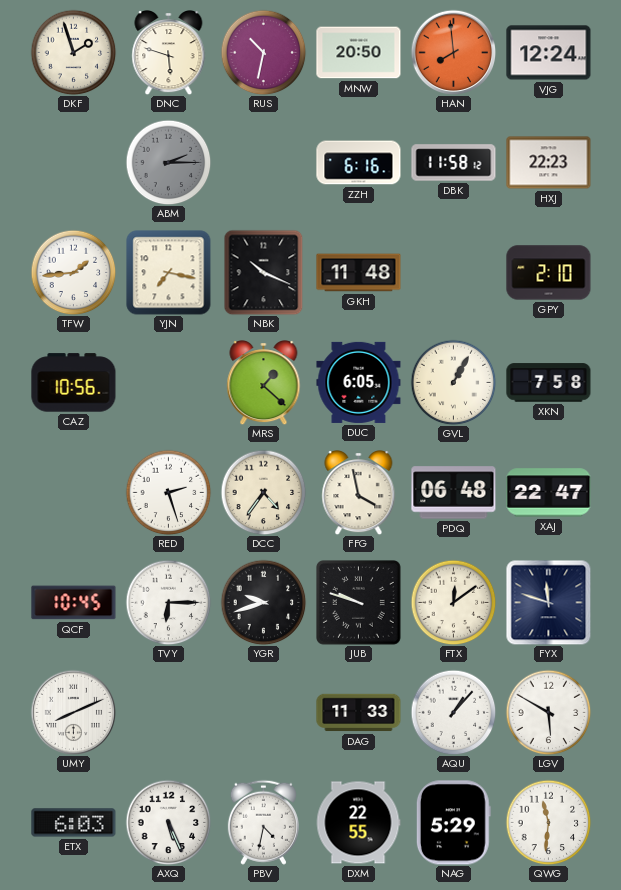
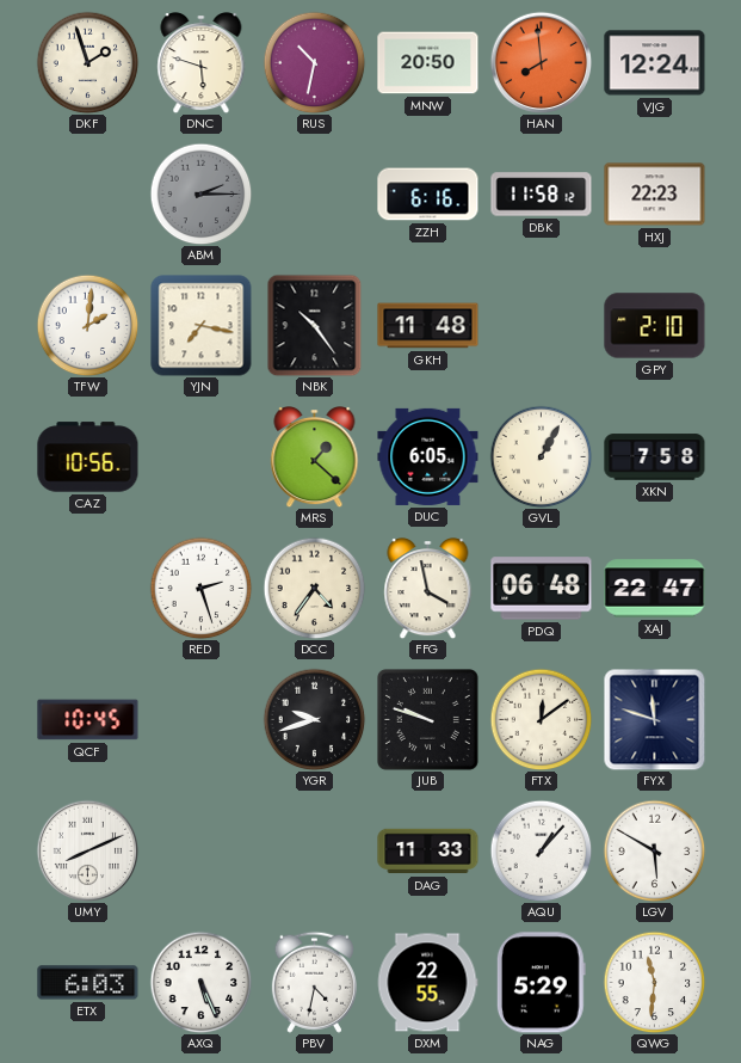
TFW: 1:44 -> 2:01
NBK: 10:19 -> 10:24
TVY: 6:15 -> none
